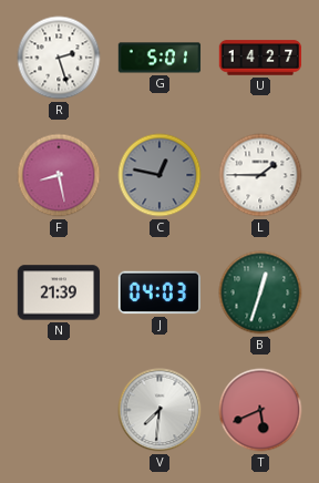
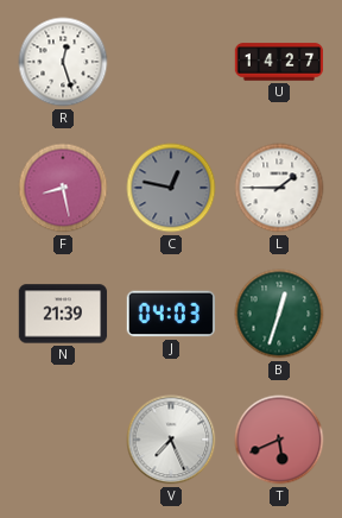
R: 2:27 -> 12:27
G: 5:01 -> none
V: 7:31 -> 7:26
